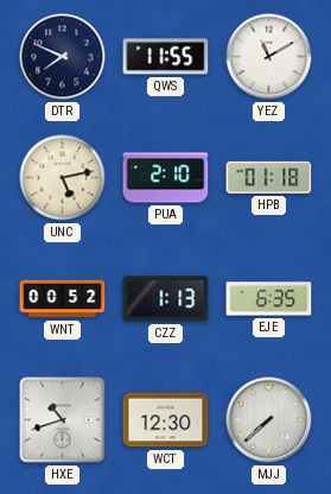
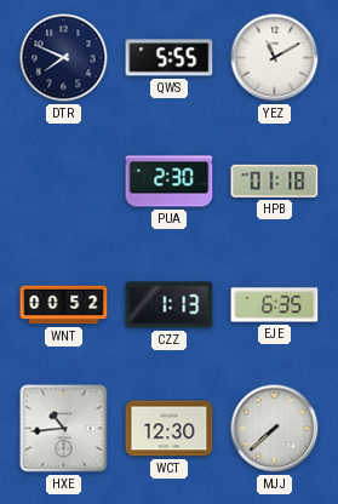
QWS: 11:55 -> 5:55
UNC: 5:13 -> none
PUA: 2:10 -> 2:30
HXE: 10:42 -> 10:44
